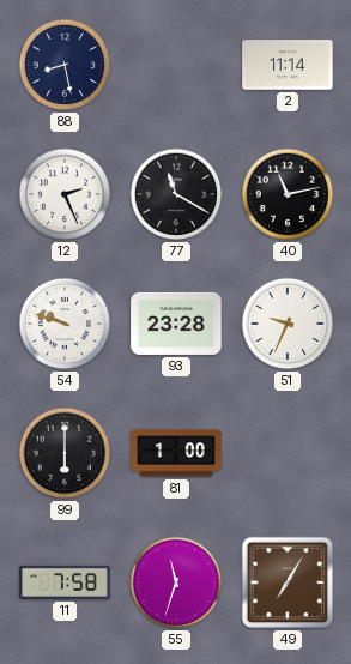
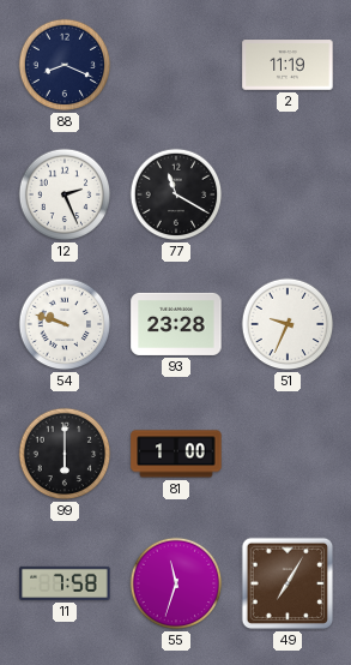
88: 8:28 -> 8:19
2: 11:14 -> 11:19
40: 11:13 -> none
